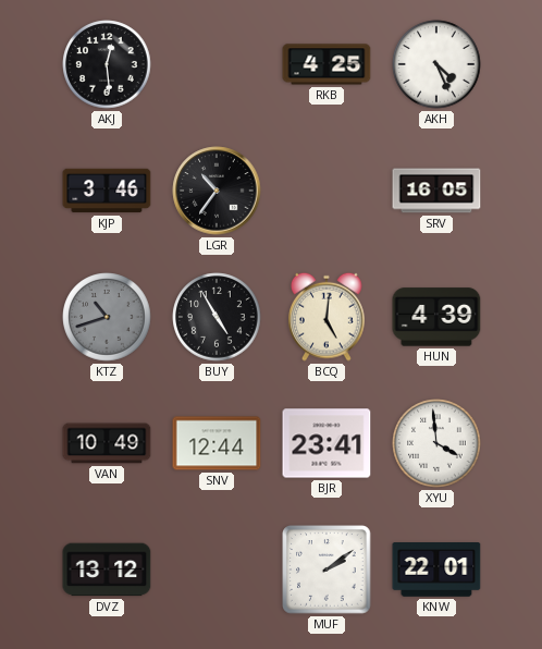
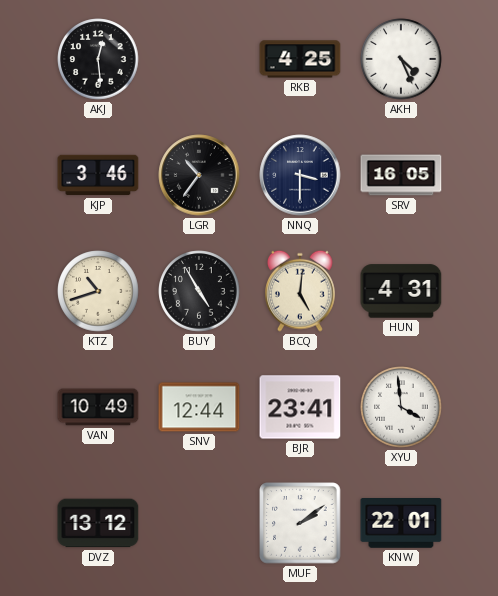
NNQ: none -> 3:30
KTZ dial: grey -> cream
HUN: 4:39 -> 4:31
